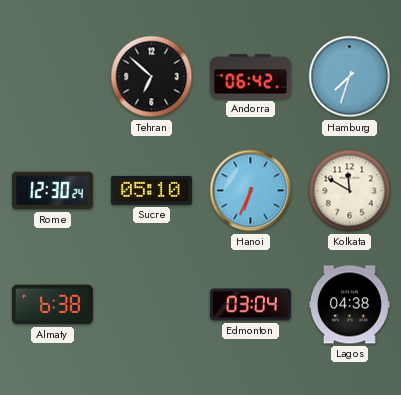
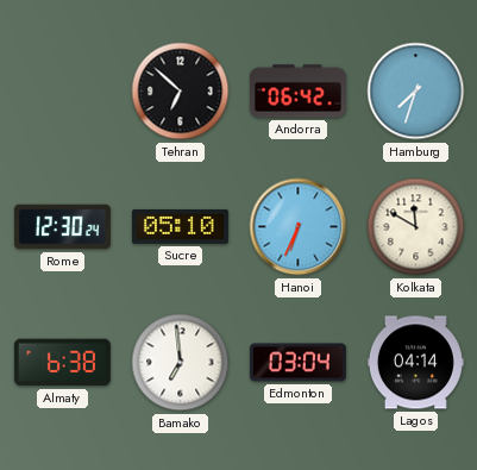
Bamako: none -> 6:59
Lagos: 04:38 -> 04:14
